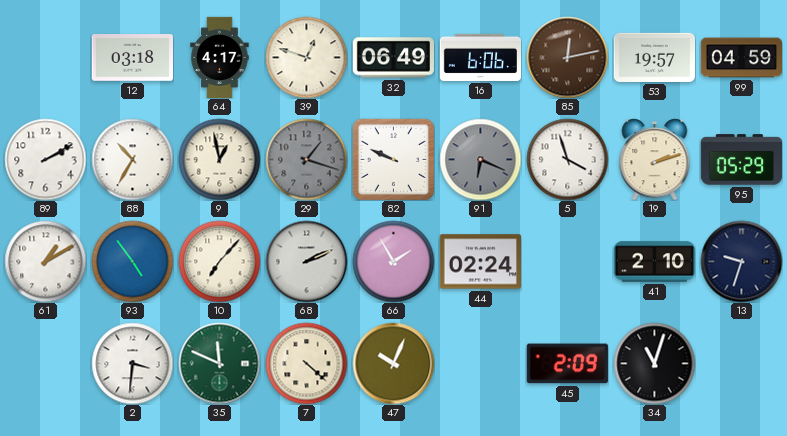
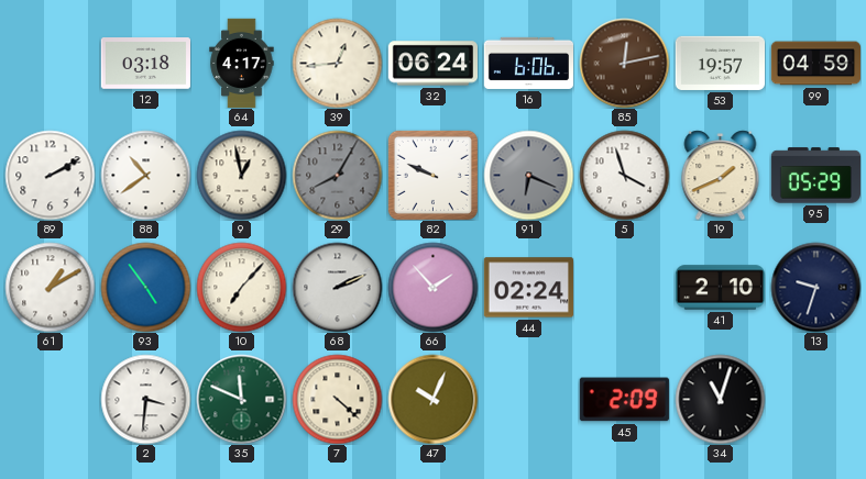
39: 12:48 -> 12:44
32: 06:49 -> 06:24
88: 10:35 -> 10:39
29: 1:18 -> 8:05
19: 2:12 -> 1:41
66: 1:55 -> 1:53
